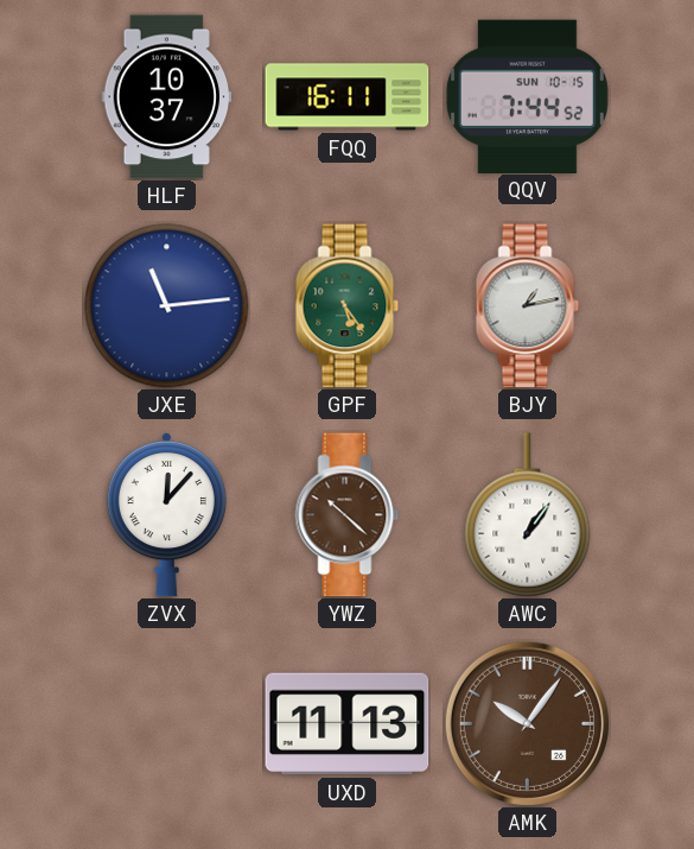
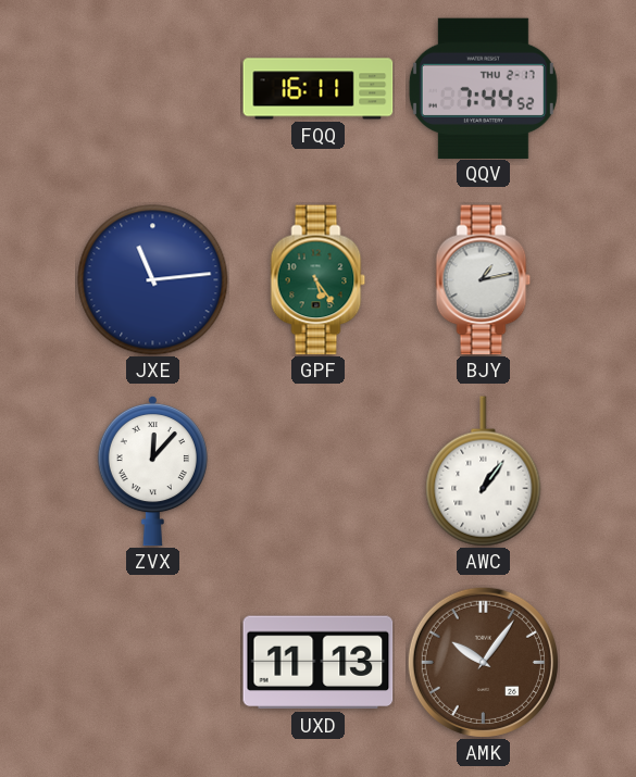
HLF: 10:37 -> none
QQV date: SUN 10-15 -> THU 2-17
YWZ: 10:22 -> none
